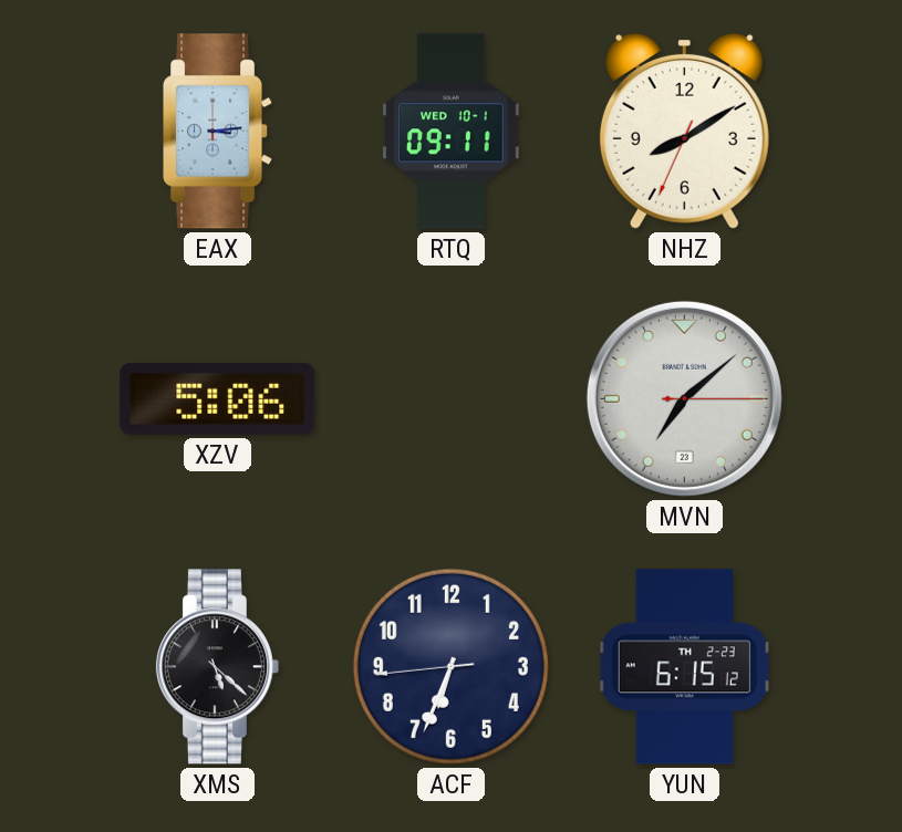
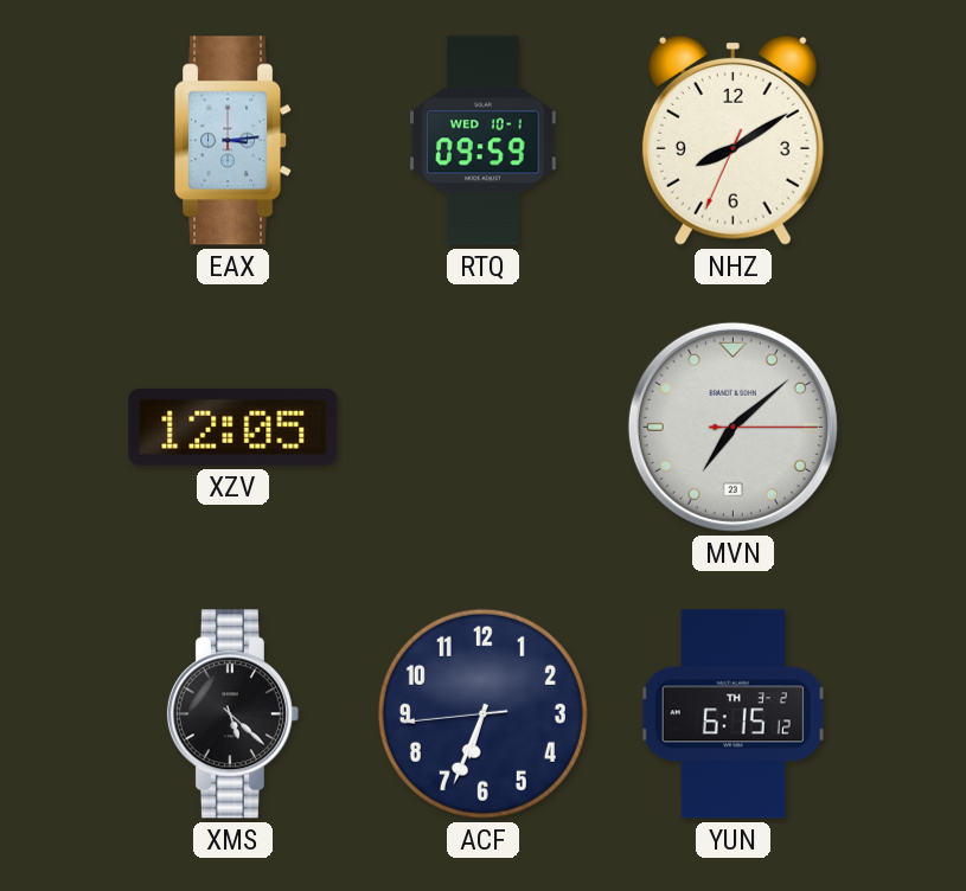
RTQ: 09:11 -> 09:59
XZV: 5:06 -> 12:05
YUN date: TH 2-23 -> TH 3-2
